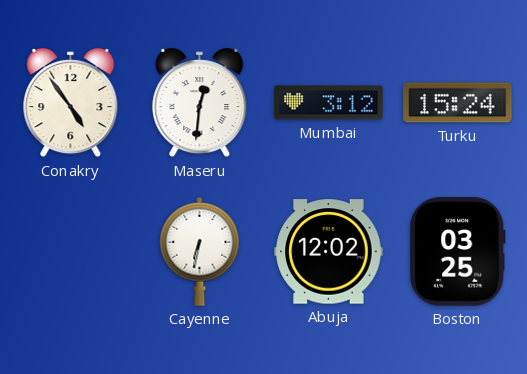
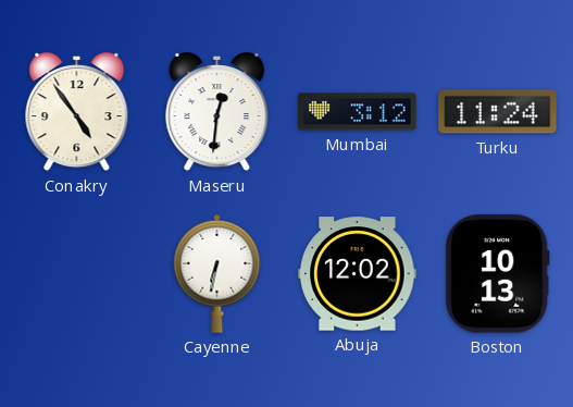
Turku: 15:24 -> 11:24
Boston: 03:25 -> 10:13
